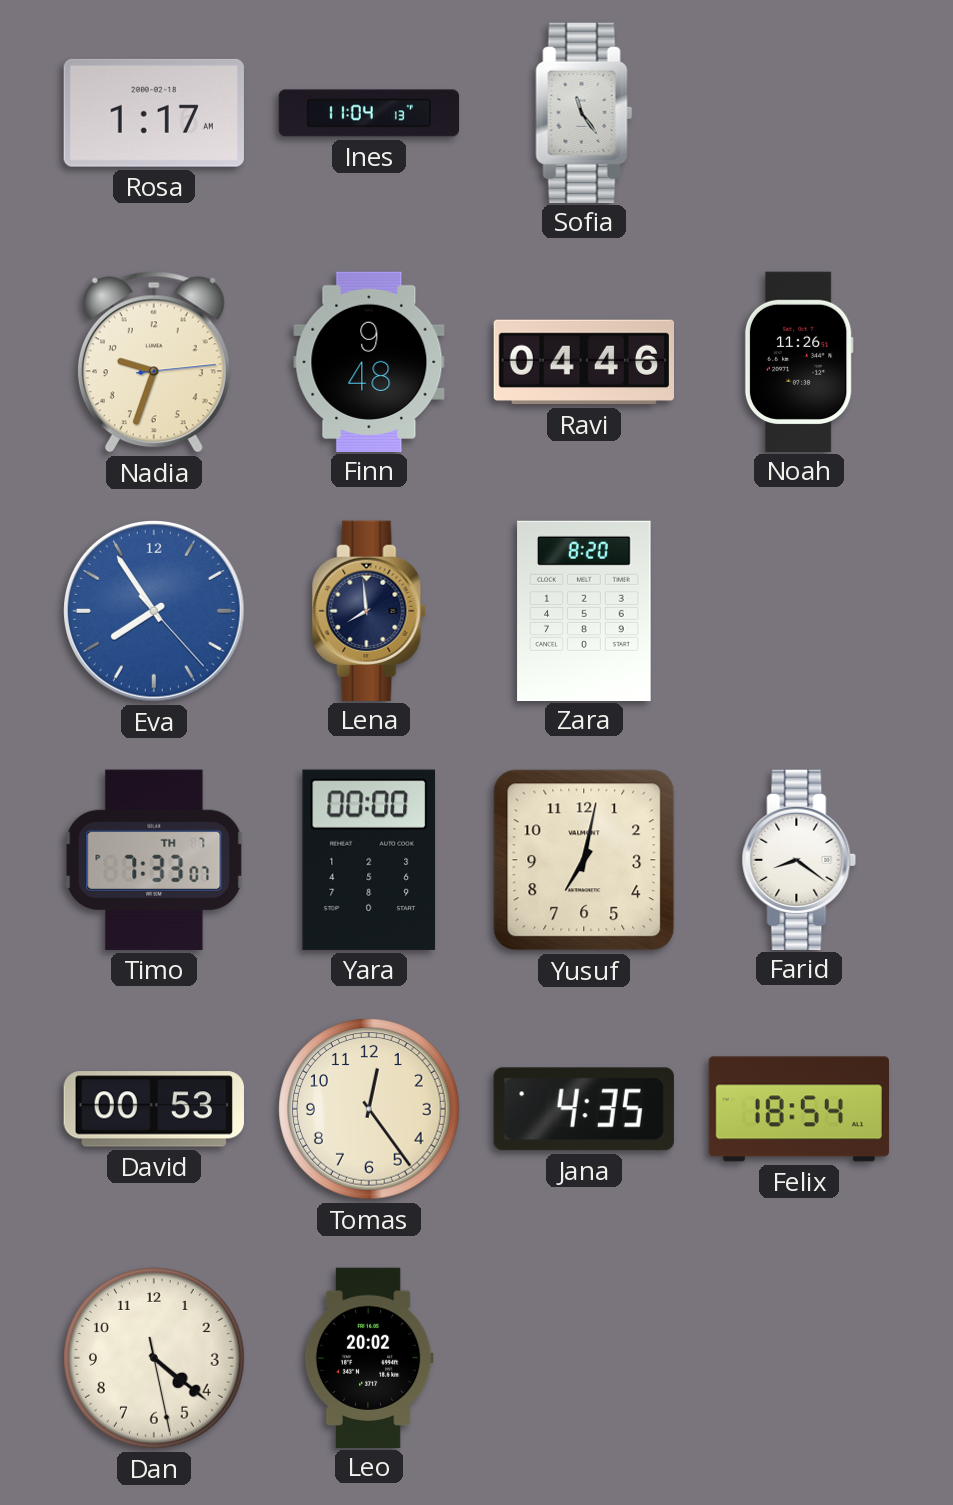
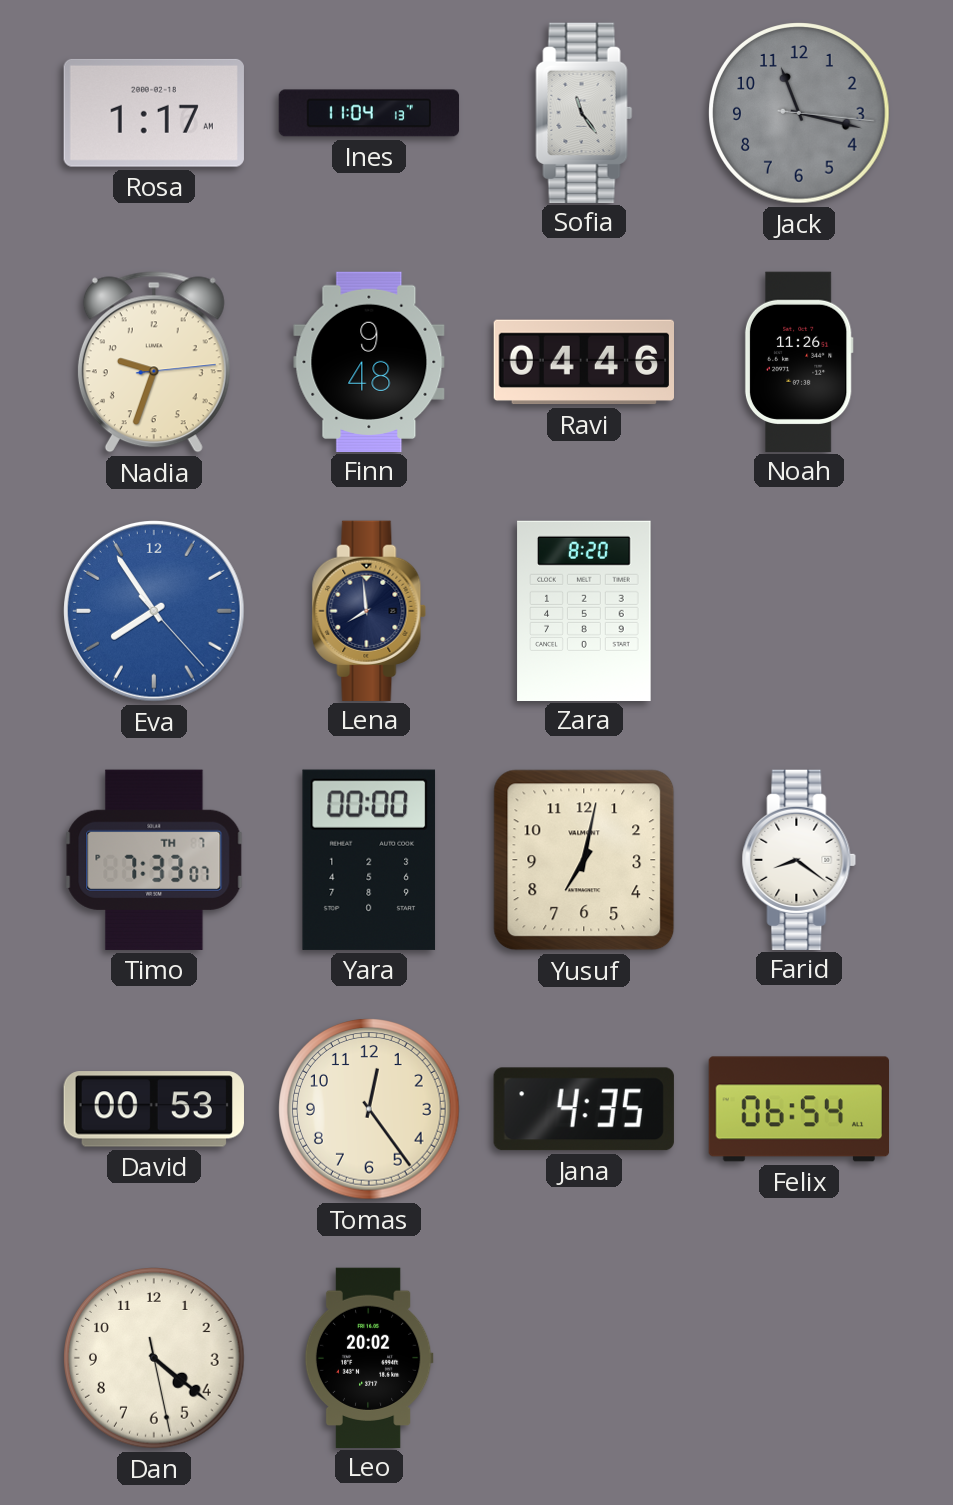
Jack: none -> 11:17
Felix: 18:54 -> 06:54
